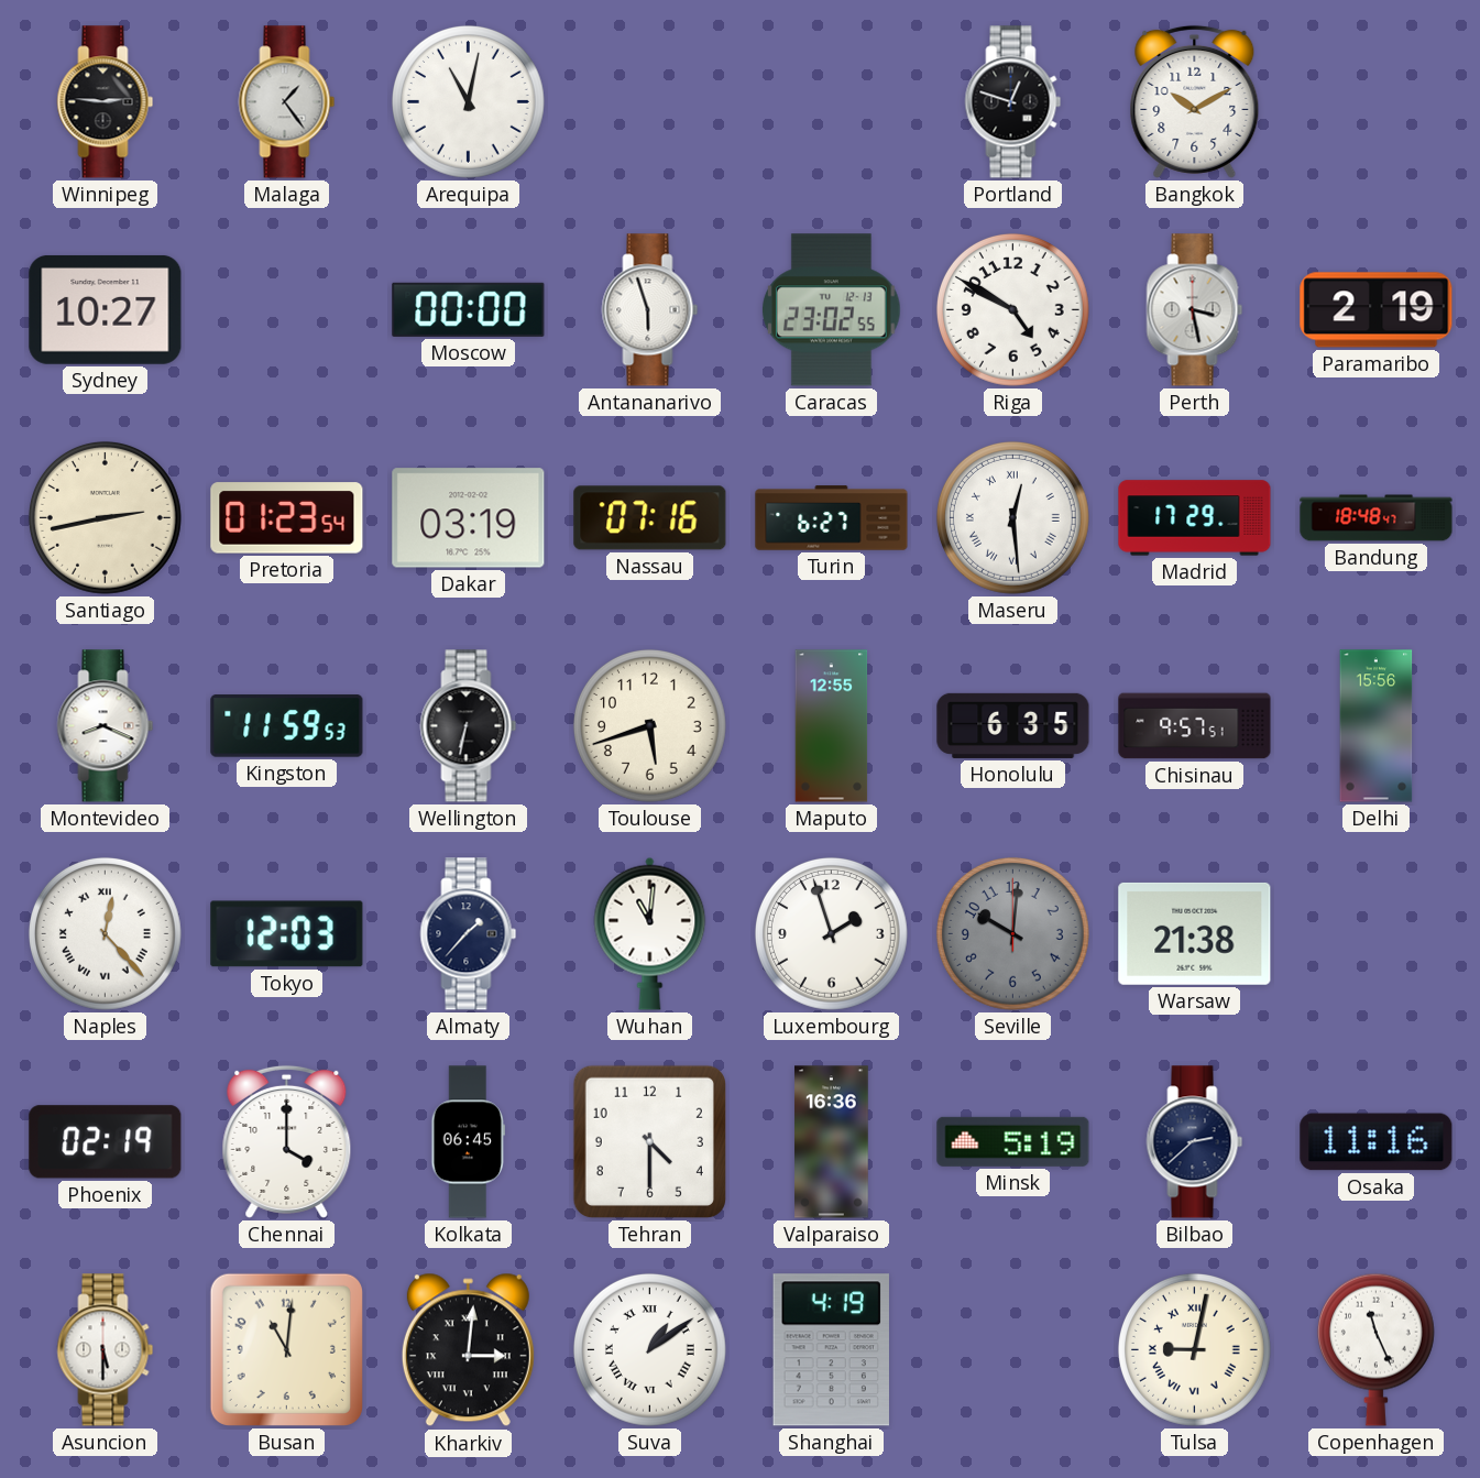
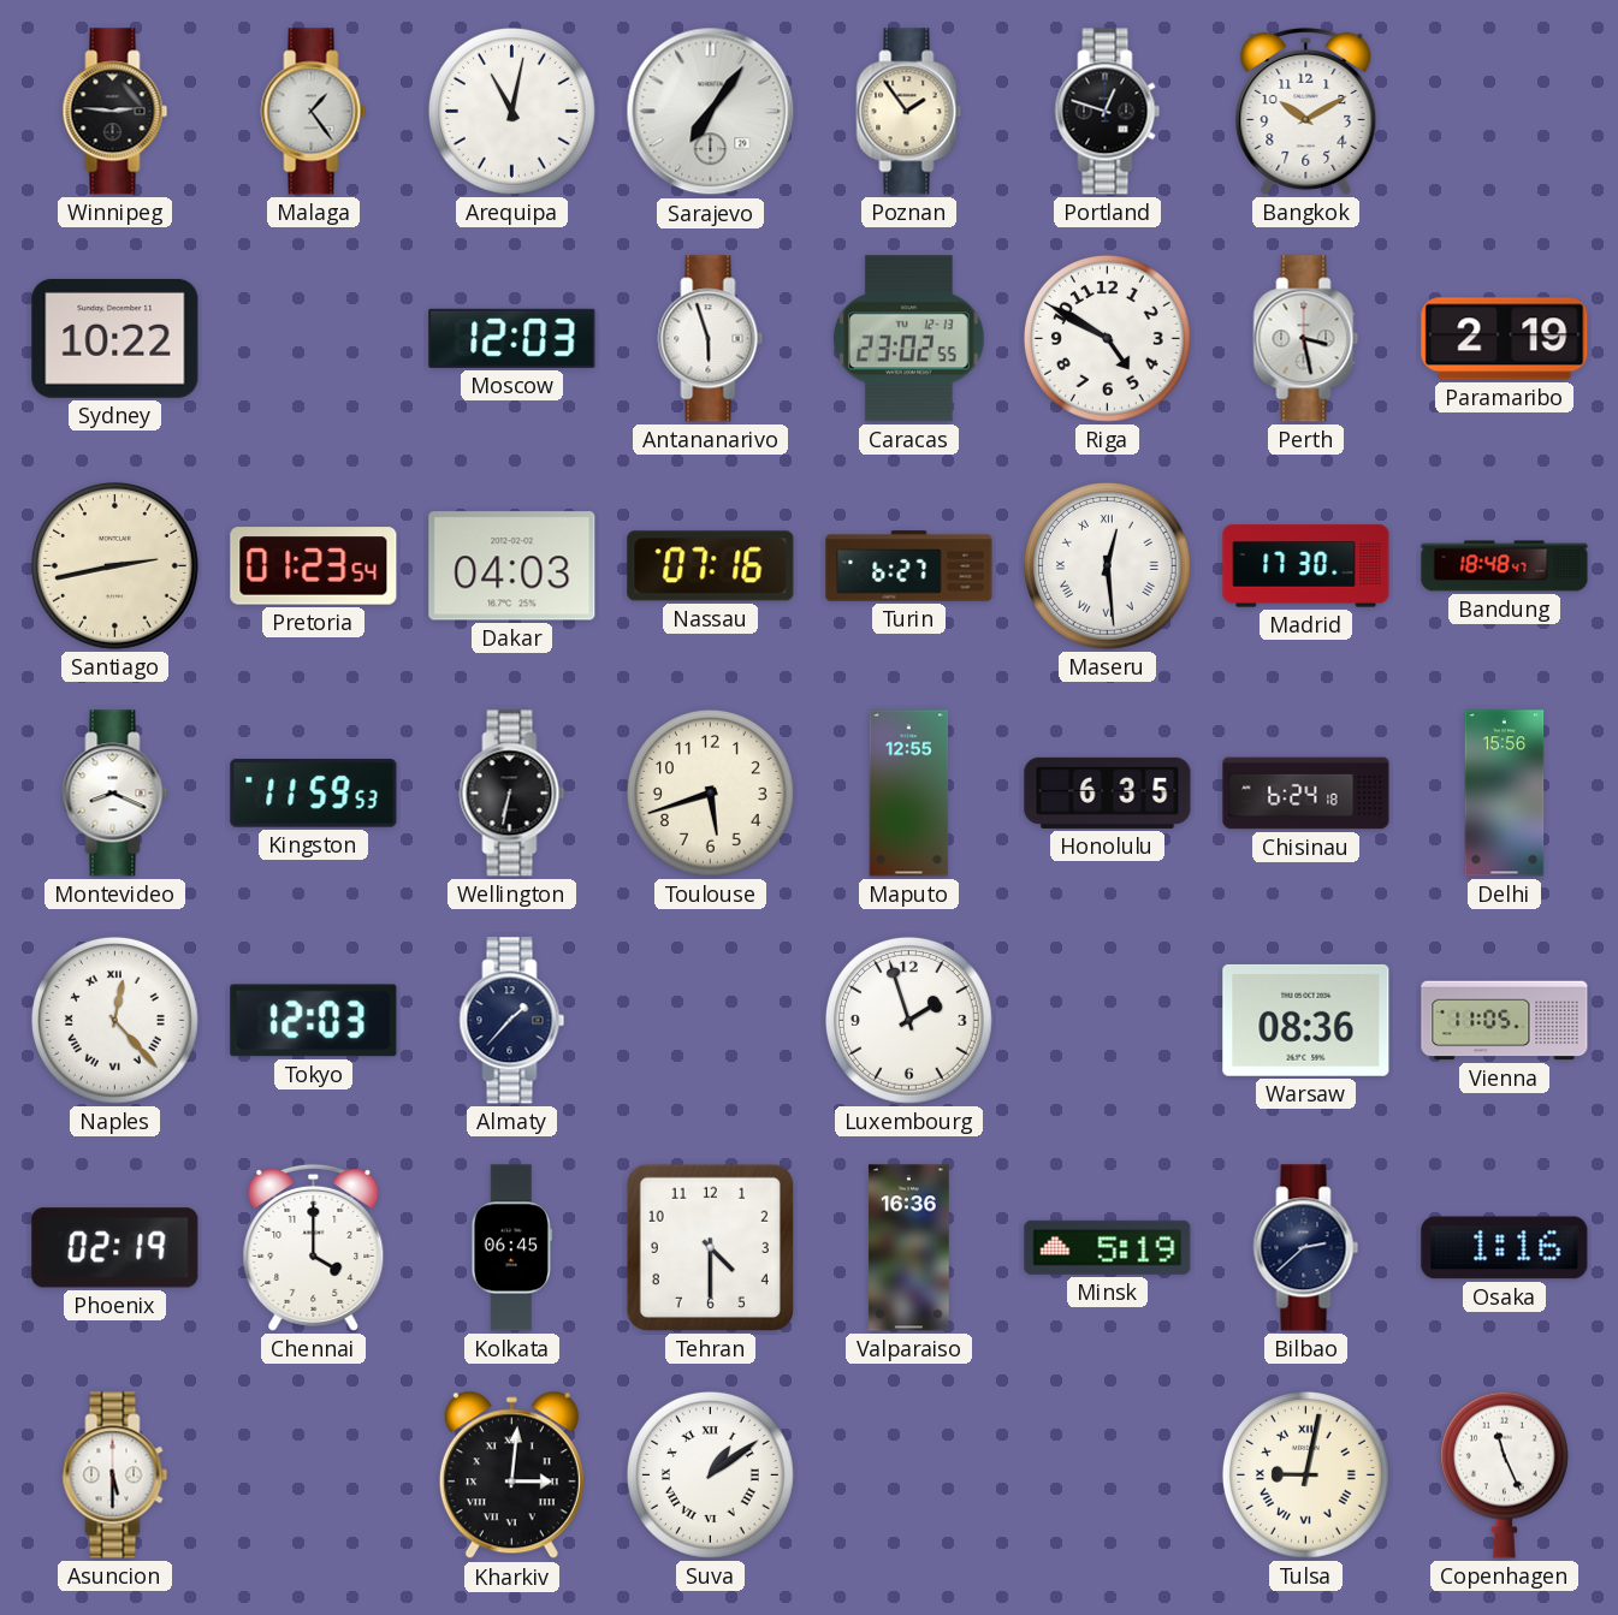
Sarajevo: none -> 7:06
Poznan: none -> 1:54
Sydney: 10:27 -> 10:22
Moscow: 00:00 -> 12:03
Dakar: 03:19 -> 04:03
Madrid: 17:29 -> 17:30
Chisinau: 9:57 -> 6:24
Wuhan: 11:01 -> none
Seville: 10:01 -> none
Warsaw: 21:38 -> 08:36
Vienna: none -> 11:05
Osaka: 11:16 -> 1:16
Busan: 11:01 -> none
Shanghai: 4:19 -> none
